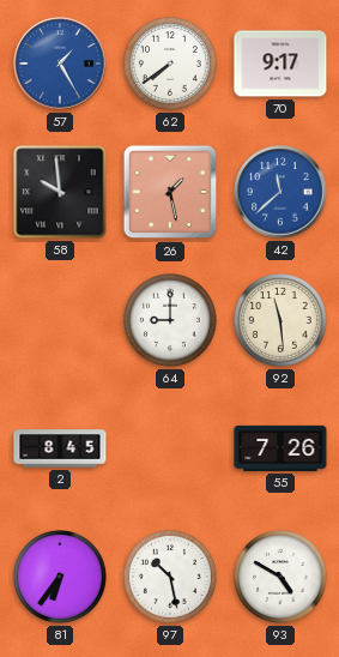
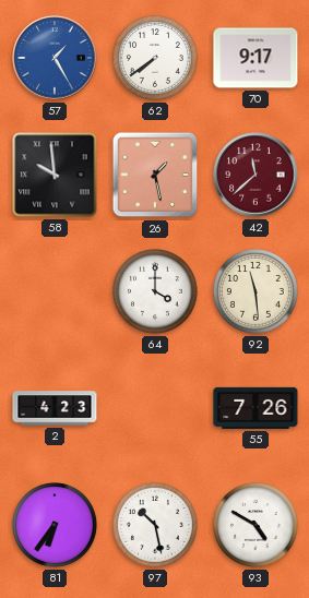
42 dial: blue -> burgundy
64: 9:00 -> 4:00
2: 8:45 -> 4:23
